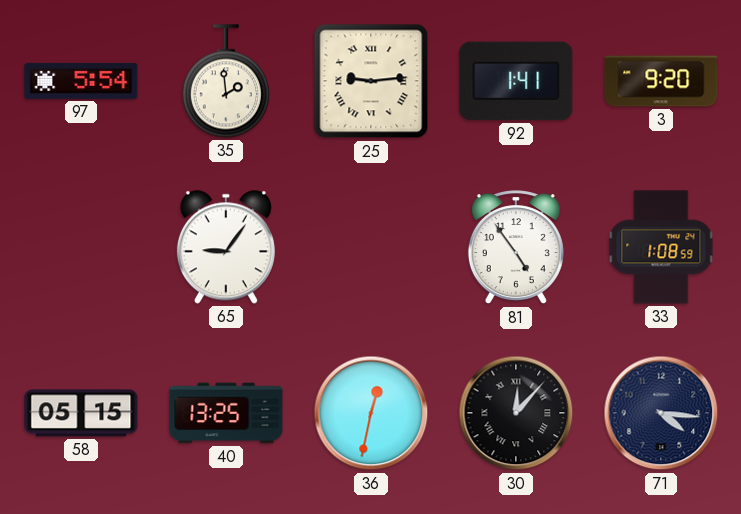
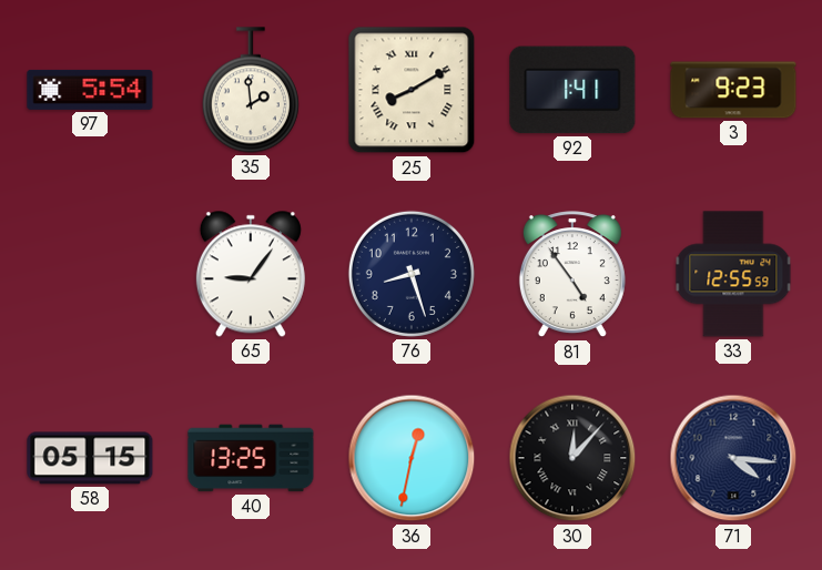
25: 9:14 -> 8:10
3: 9:20 -> 9:23
76: none -> 8:27
33: 1:08 -> 12:55
